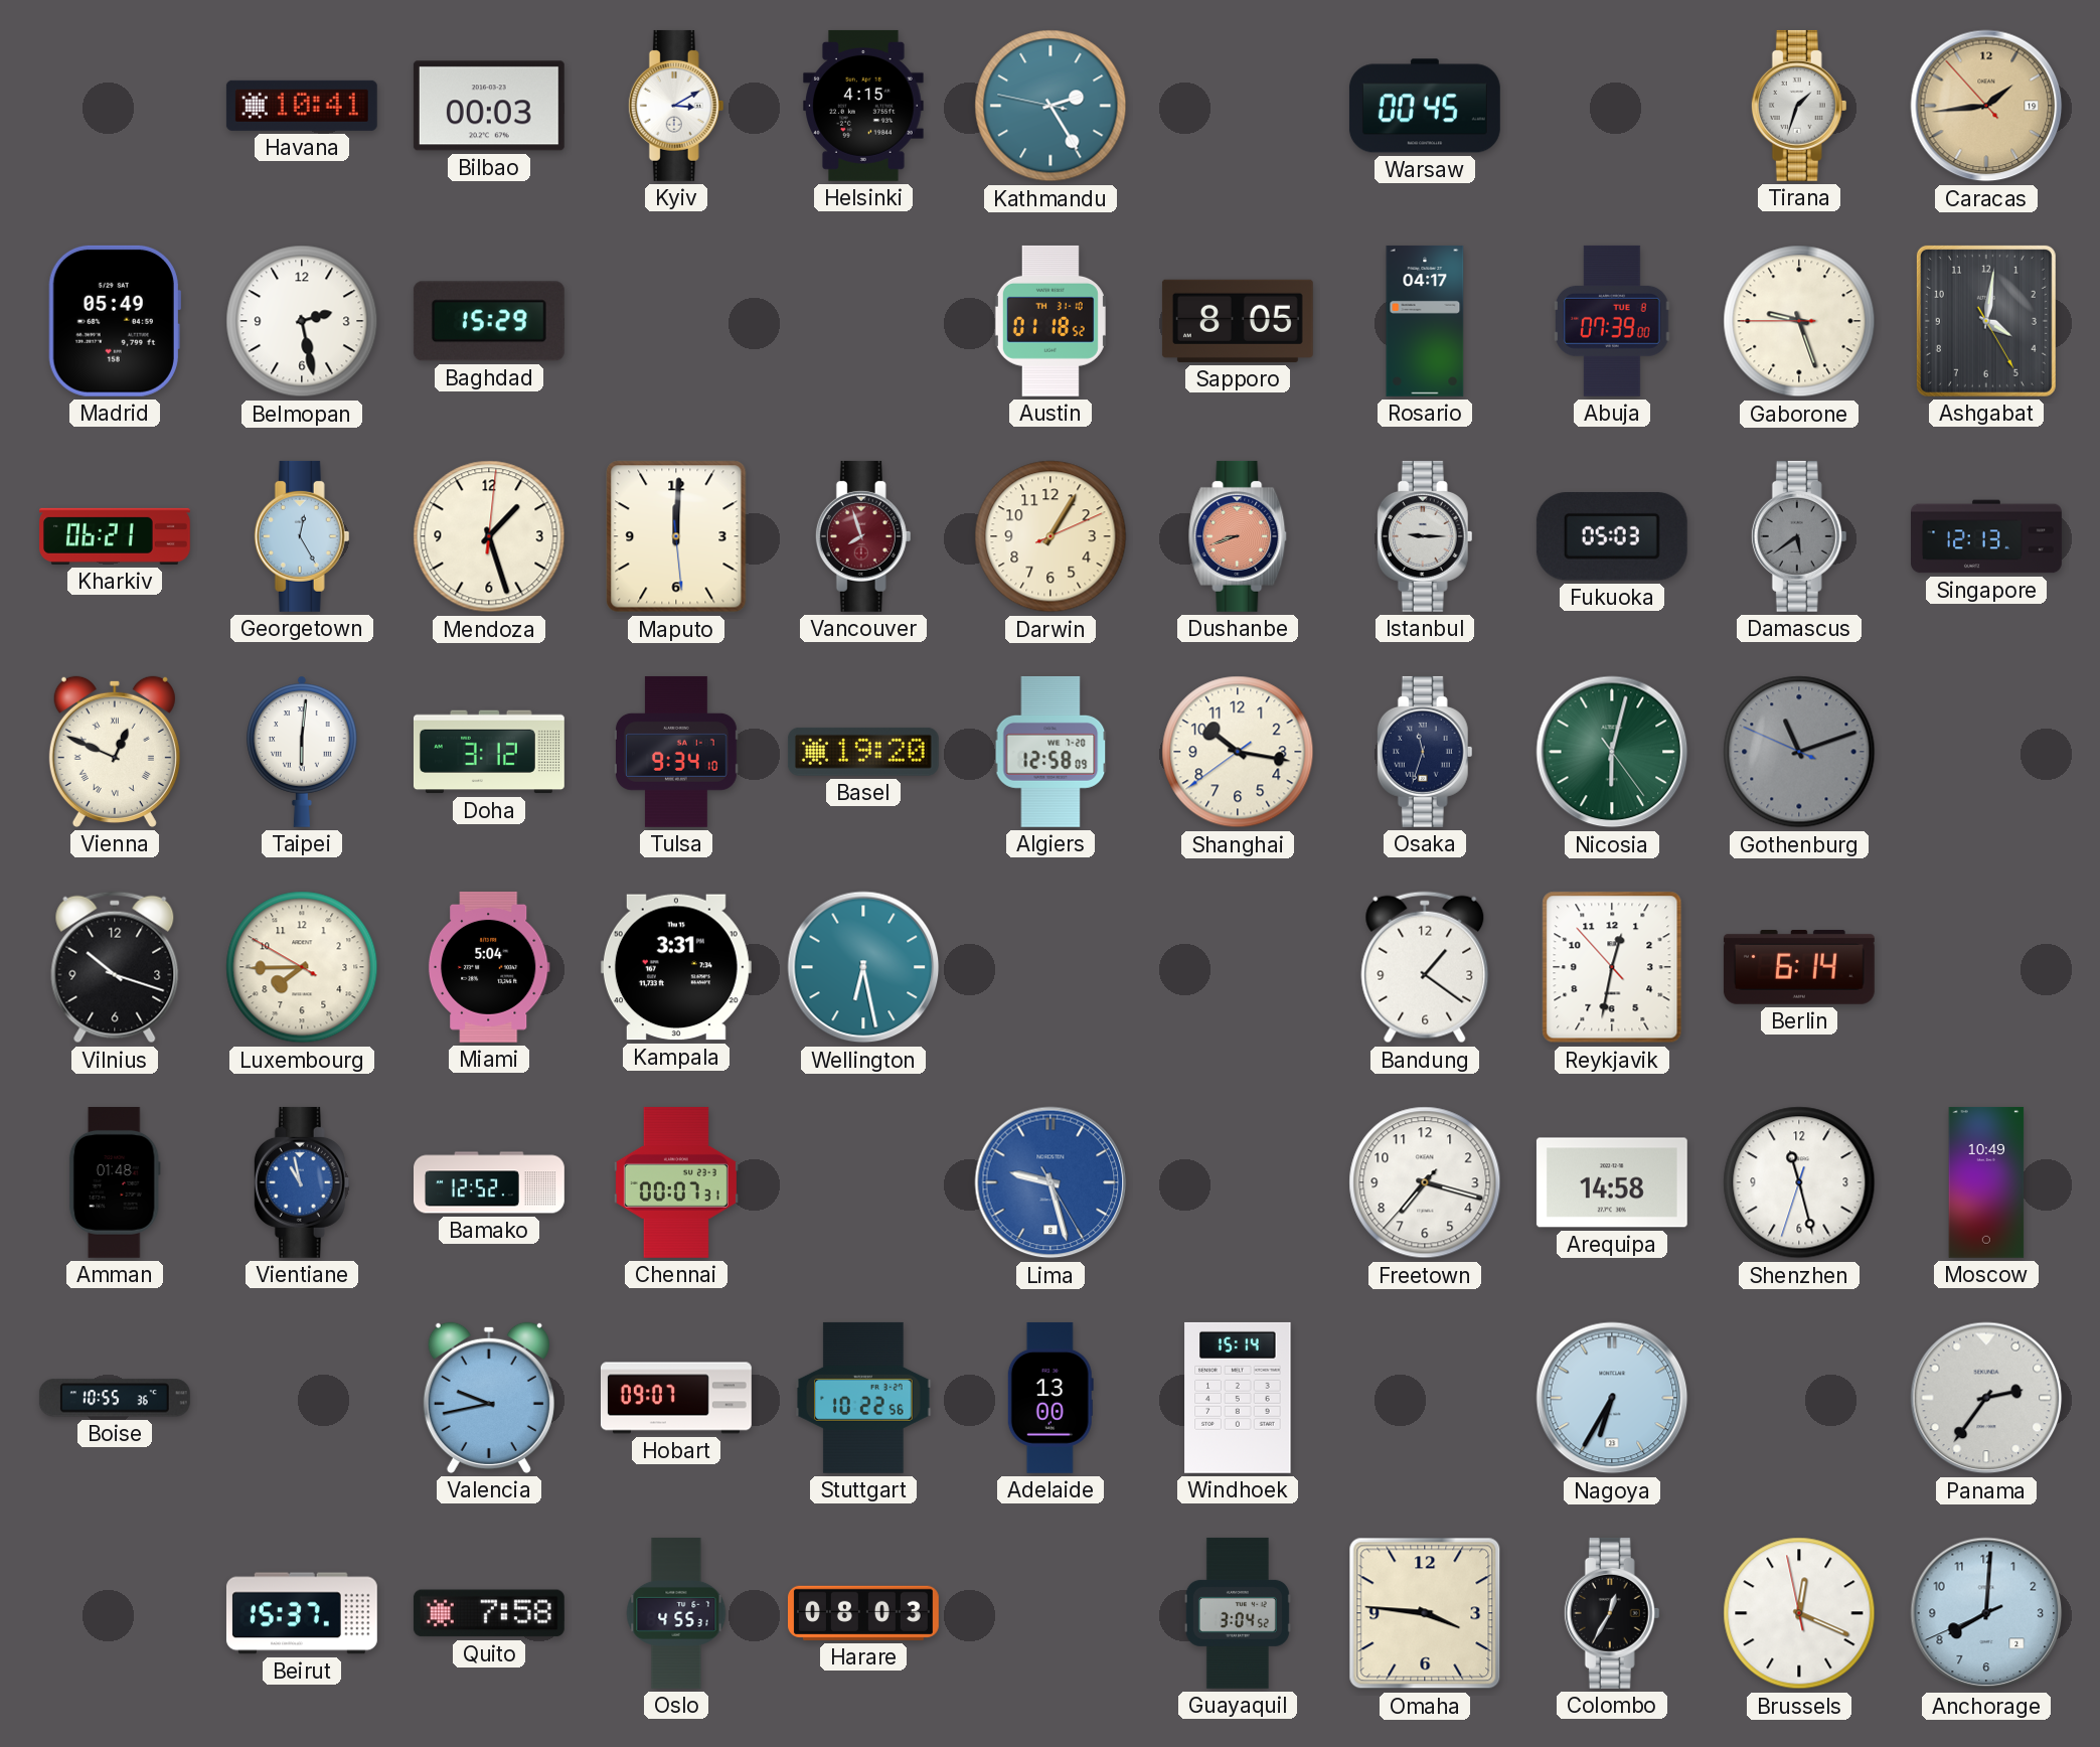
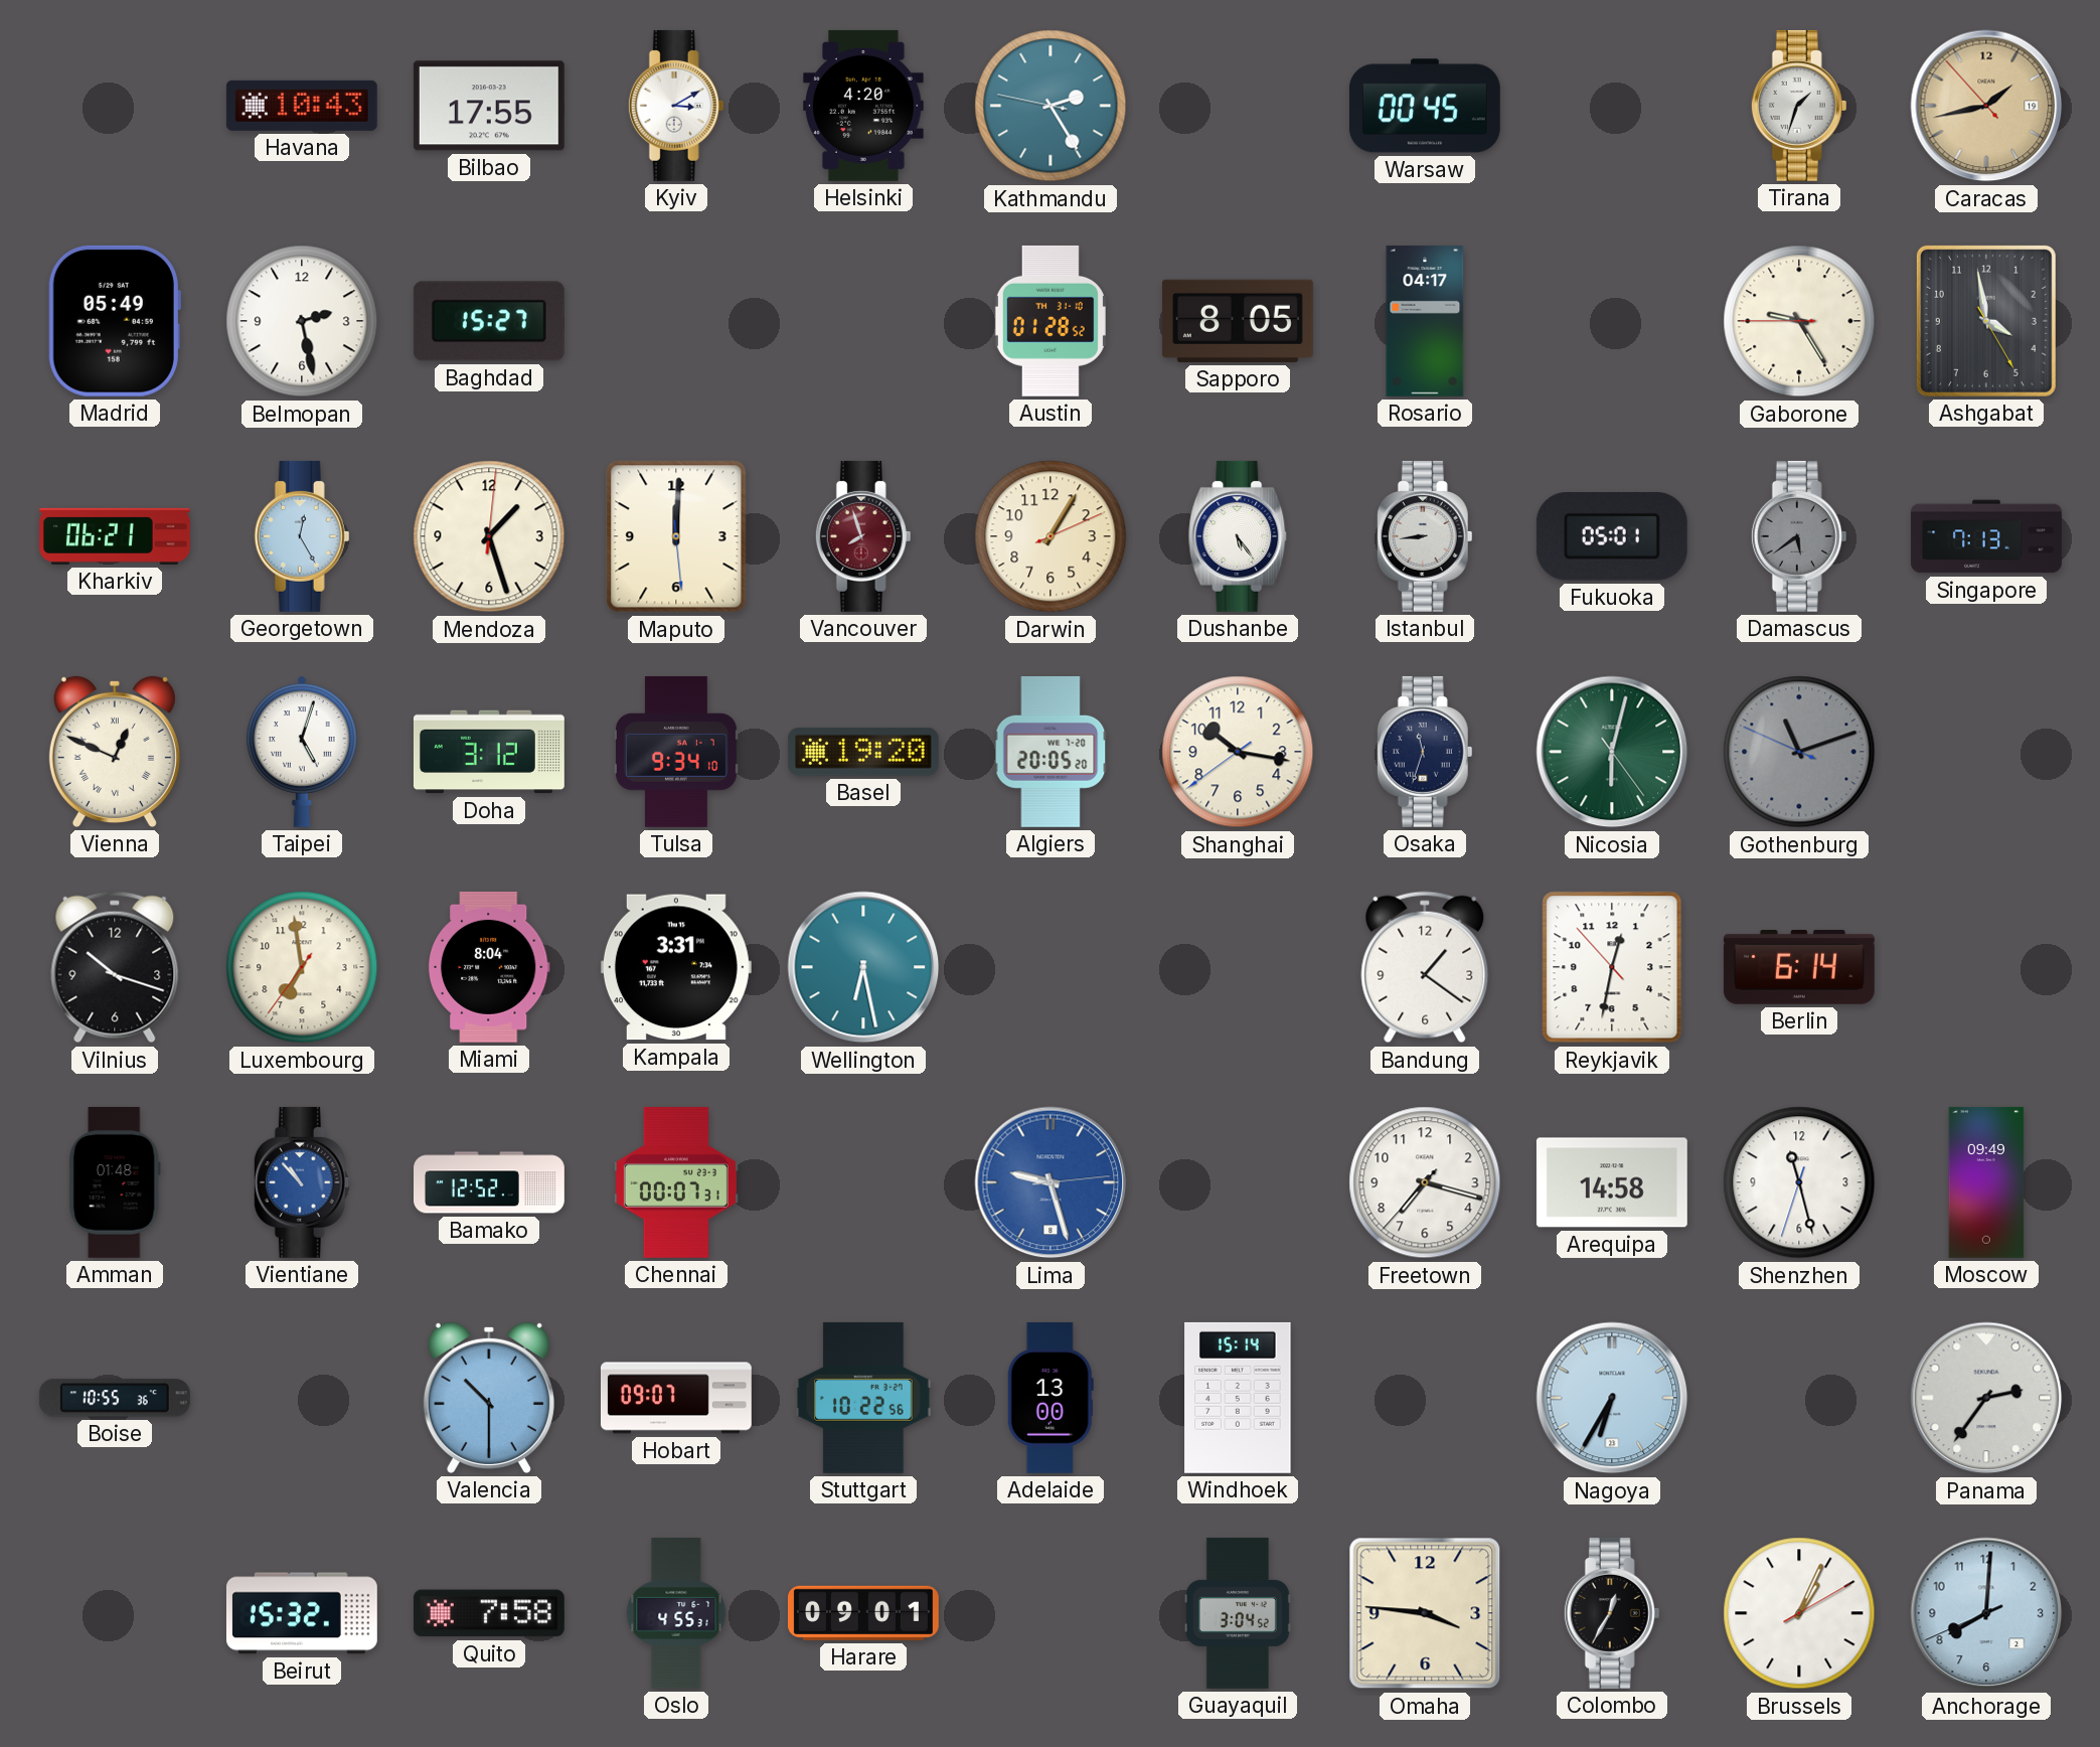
Havana: 10:41 -> 10:43
Bilbao: 00:03 -> 17:55
Helsinki: 4:15 -> 4:20
Caracas: 1:43 -> 1:42
Baghdad: 15:29 -> 15:27
Austin: 01:18 -> 01:28
Abuja: 07:39 -> none
Gaborone: 9:26 -> 9:24
Ashgabat: 4:01 -> 3:58
Dushanbe: 8:42 -> 5:24
Dushanbe dial: salmon -> white
Istanbul: 9:15 -> 8:44
Fukuoka: 05:03 -> 05:01
Singapore: 12:13 -> 7:13
Taipei: 6:01 -> 5:03
Algiers: 12:58 -> 20:05
Luxembourg: 7:44 -> 6:58
Miami: 5:04 -> 8:04
Vientiane: 10:58 -> 10:53
Lima: 9:27:25 -> 9:27:14
Moscow: 10:49 -> 09:49
Valencia: 9:43 -> 10:30
Beirut: 15:37 -> 15:32
Harare: 08:03 -> 09:01
Brussels: 12:18 -> 1:04
